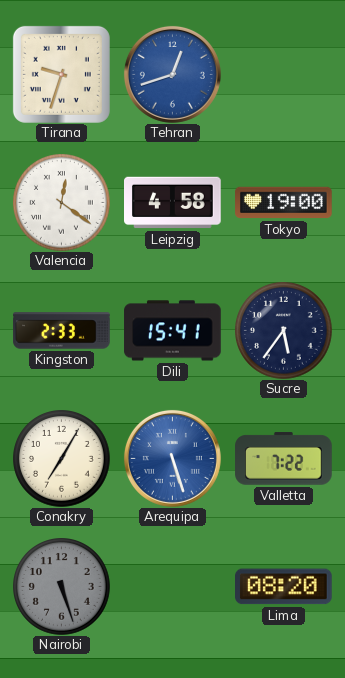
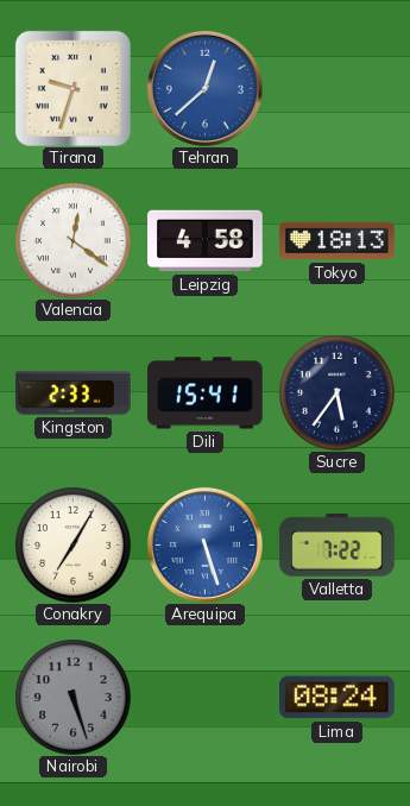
Tehran: 12:42 -> 12:38
Tokyo: 19:00 -> 18:13
Lima: 08:20 -> 08:24
